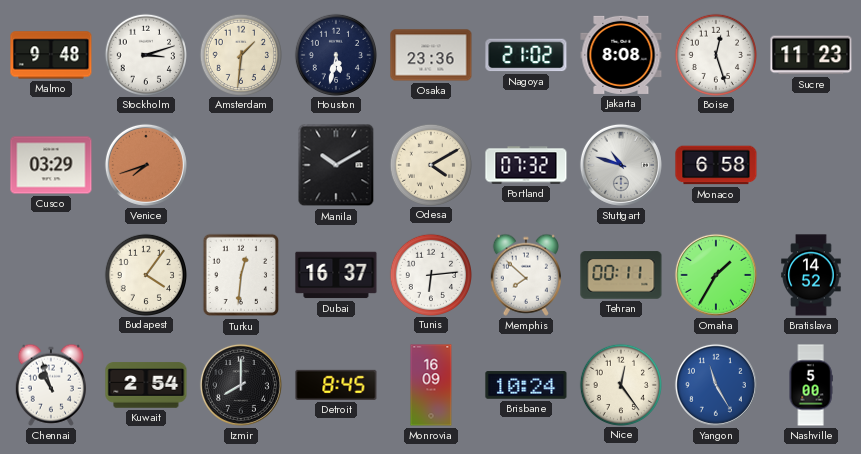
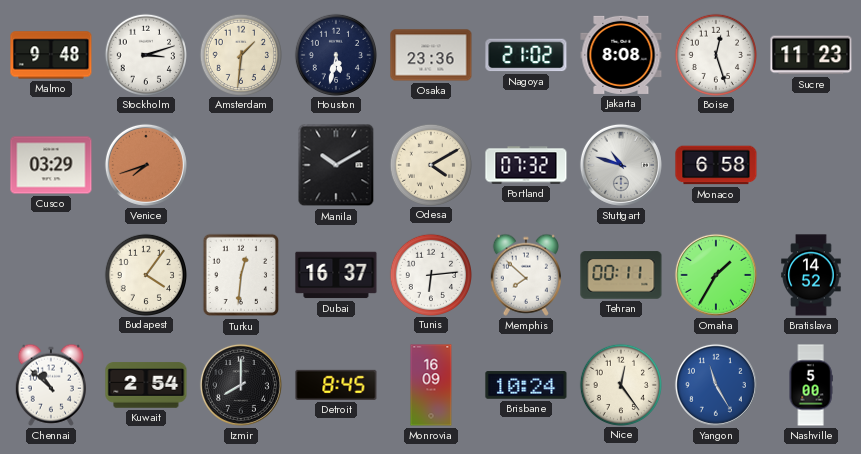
Chennai: 10:57 -> 10:52
